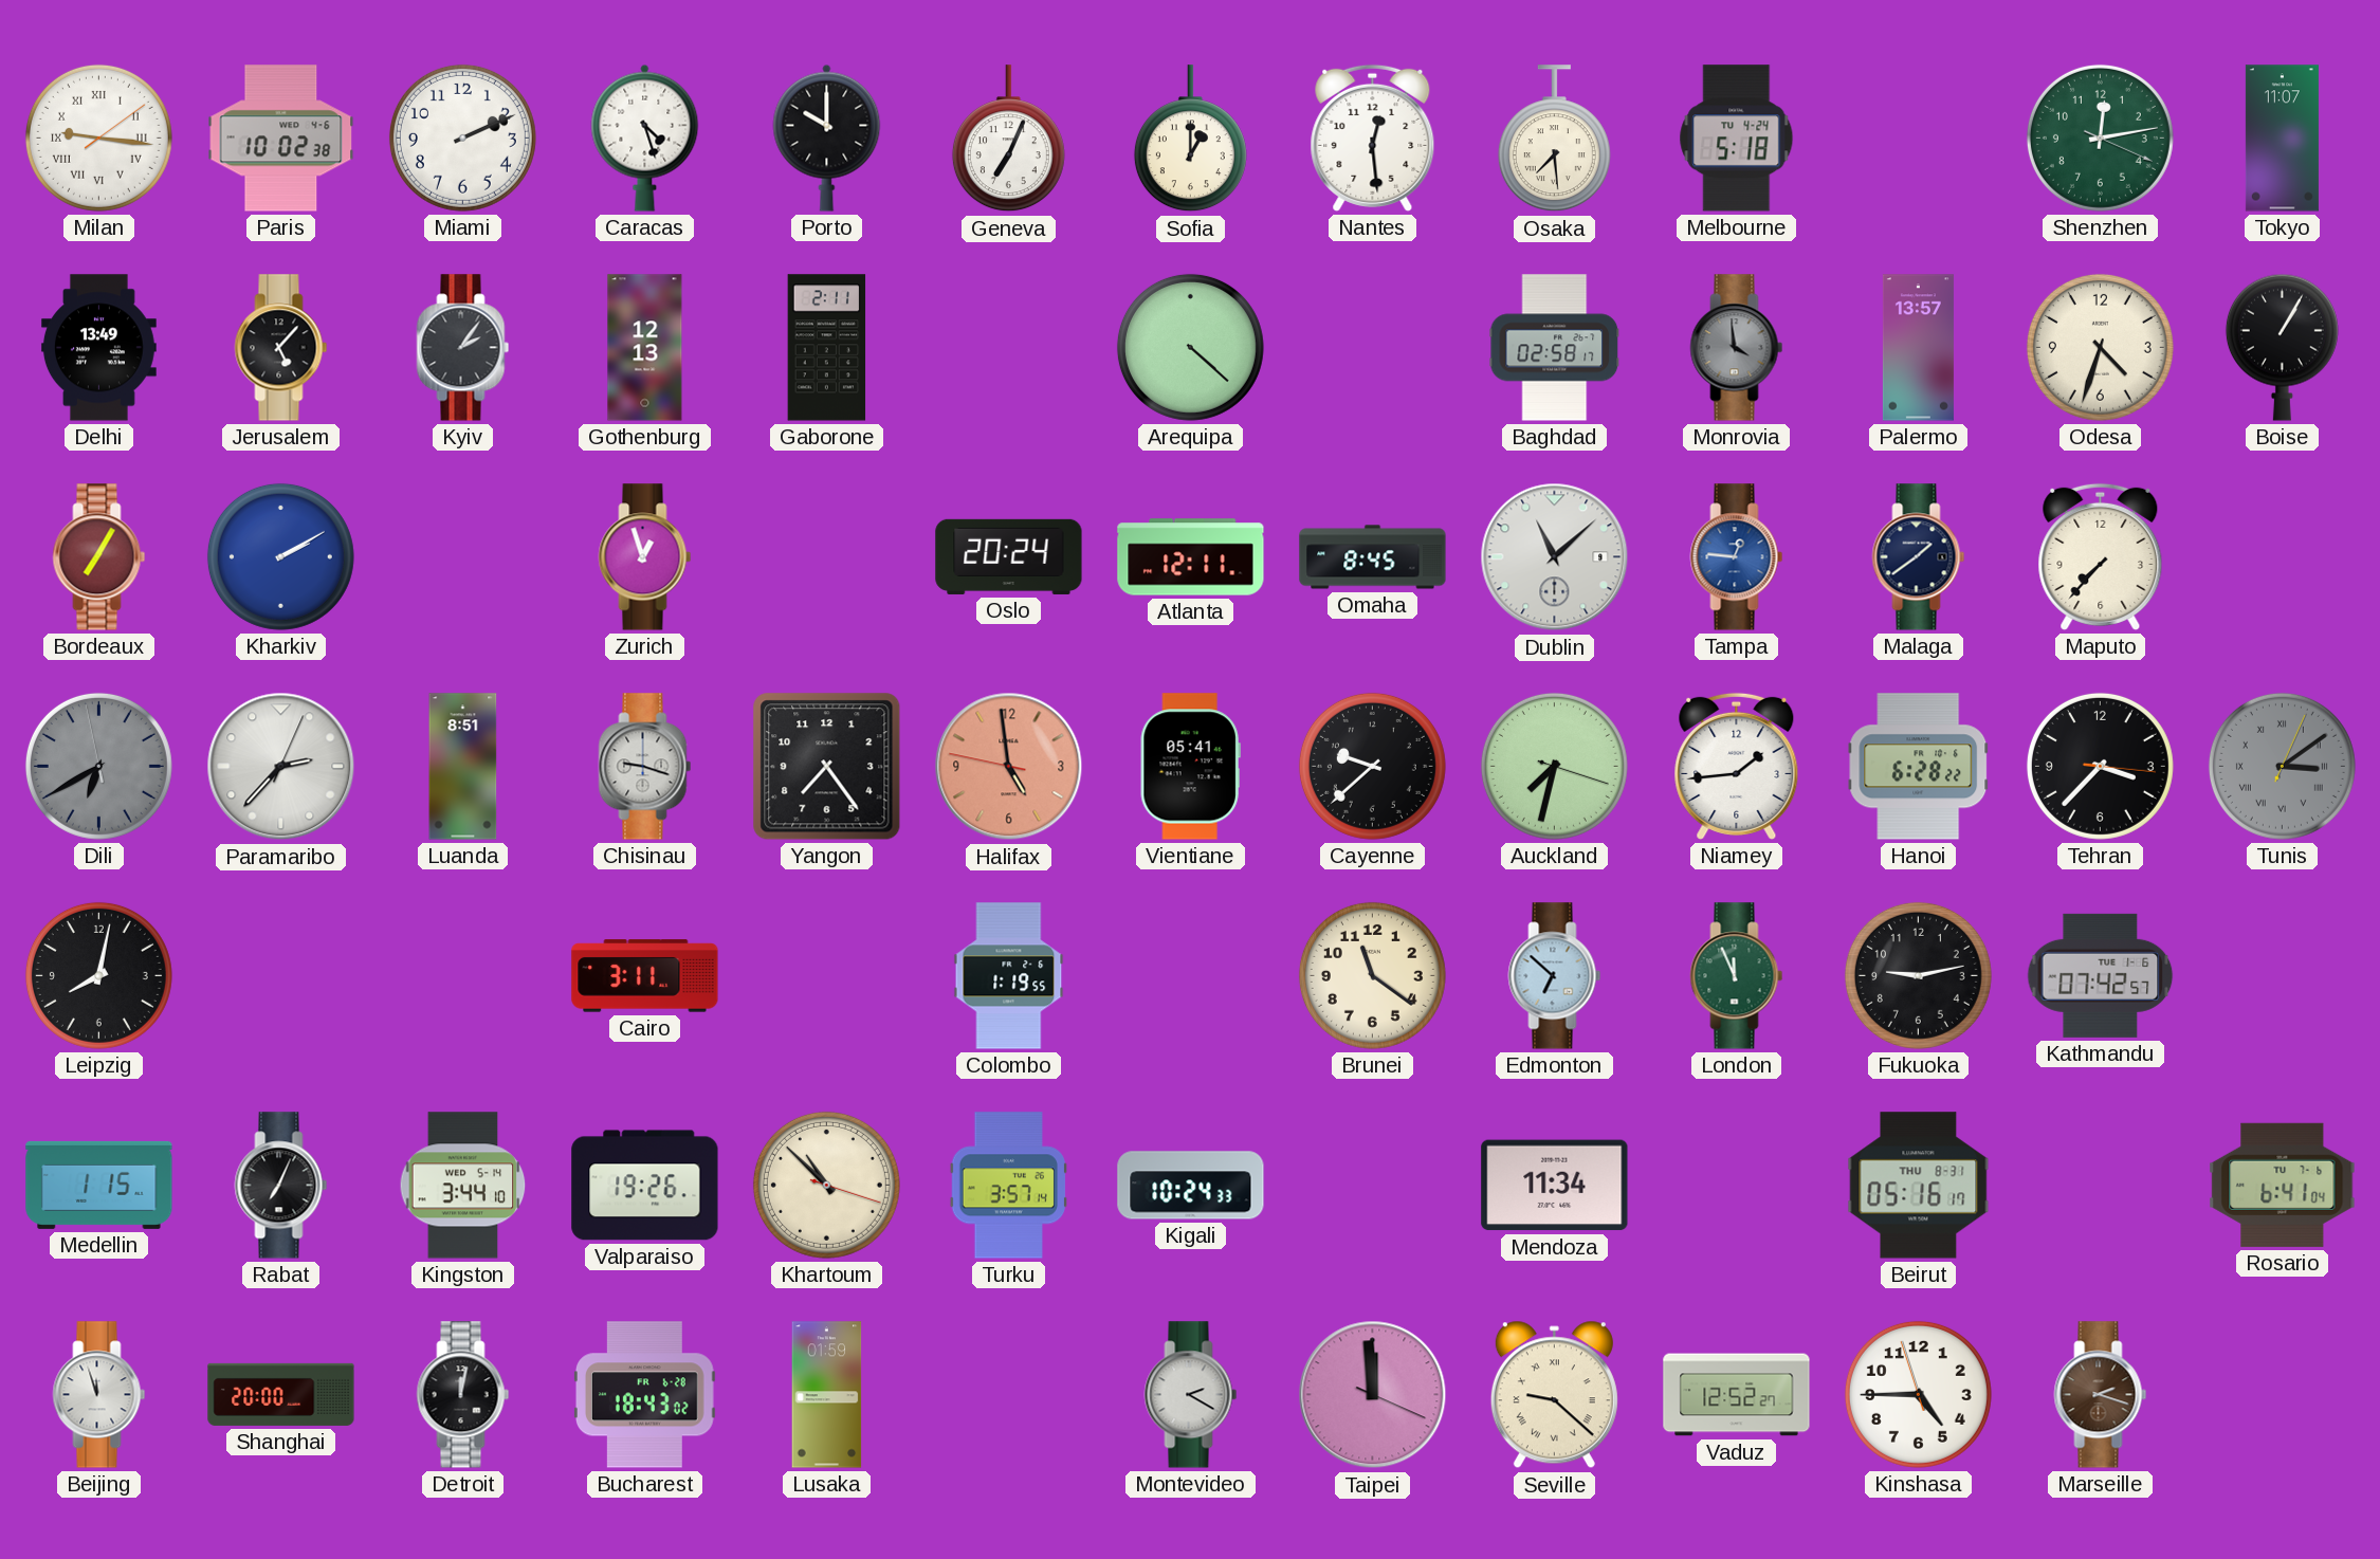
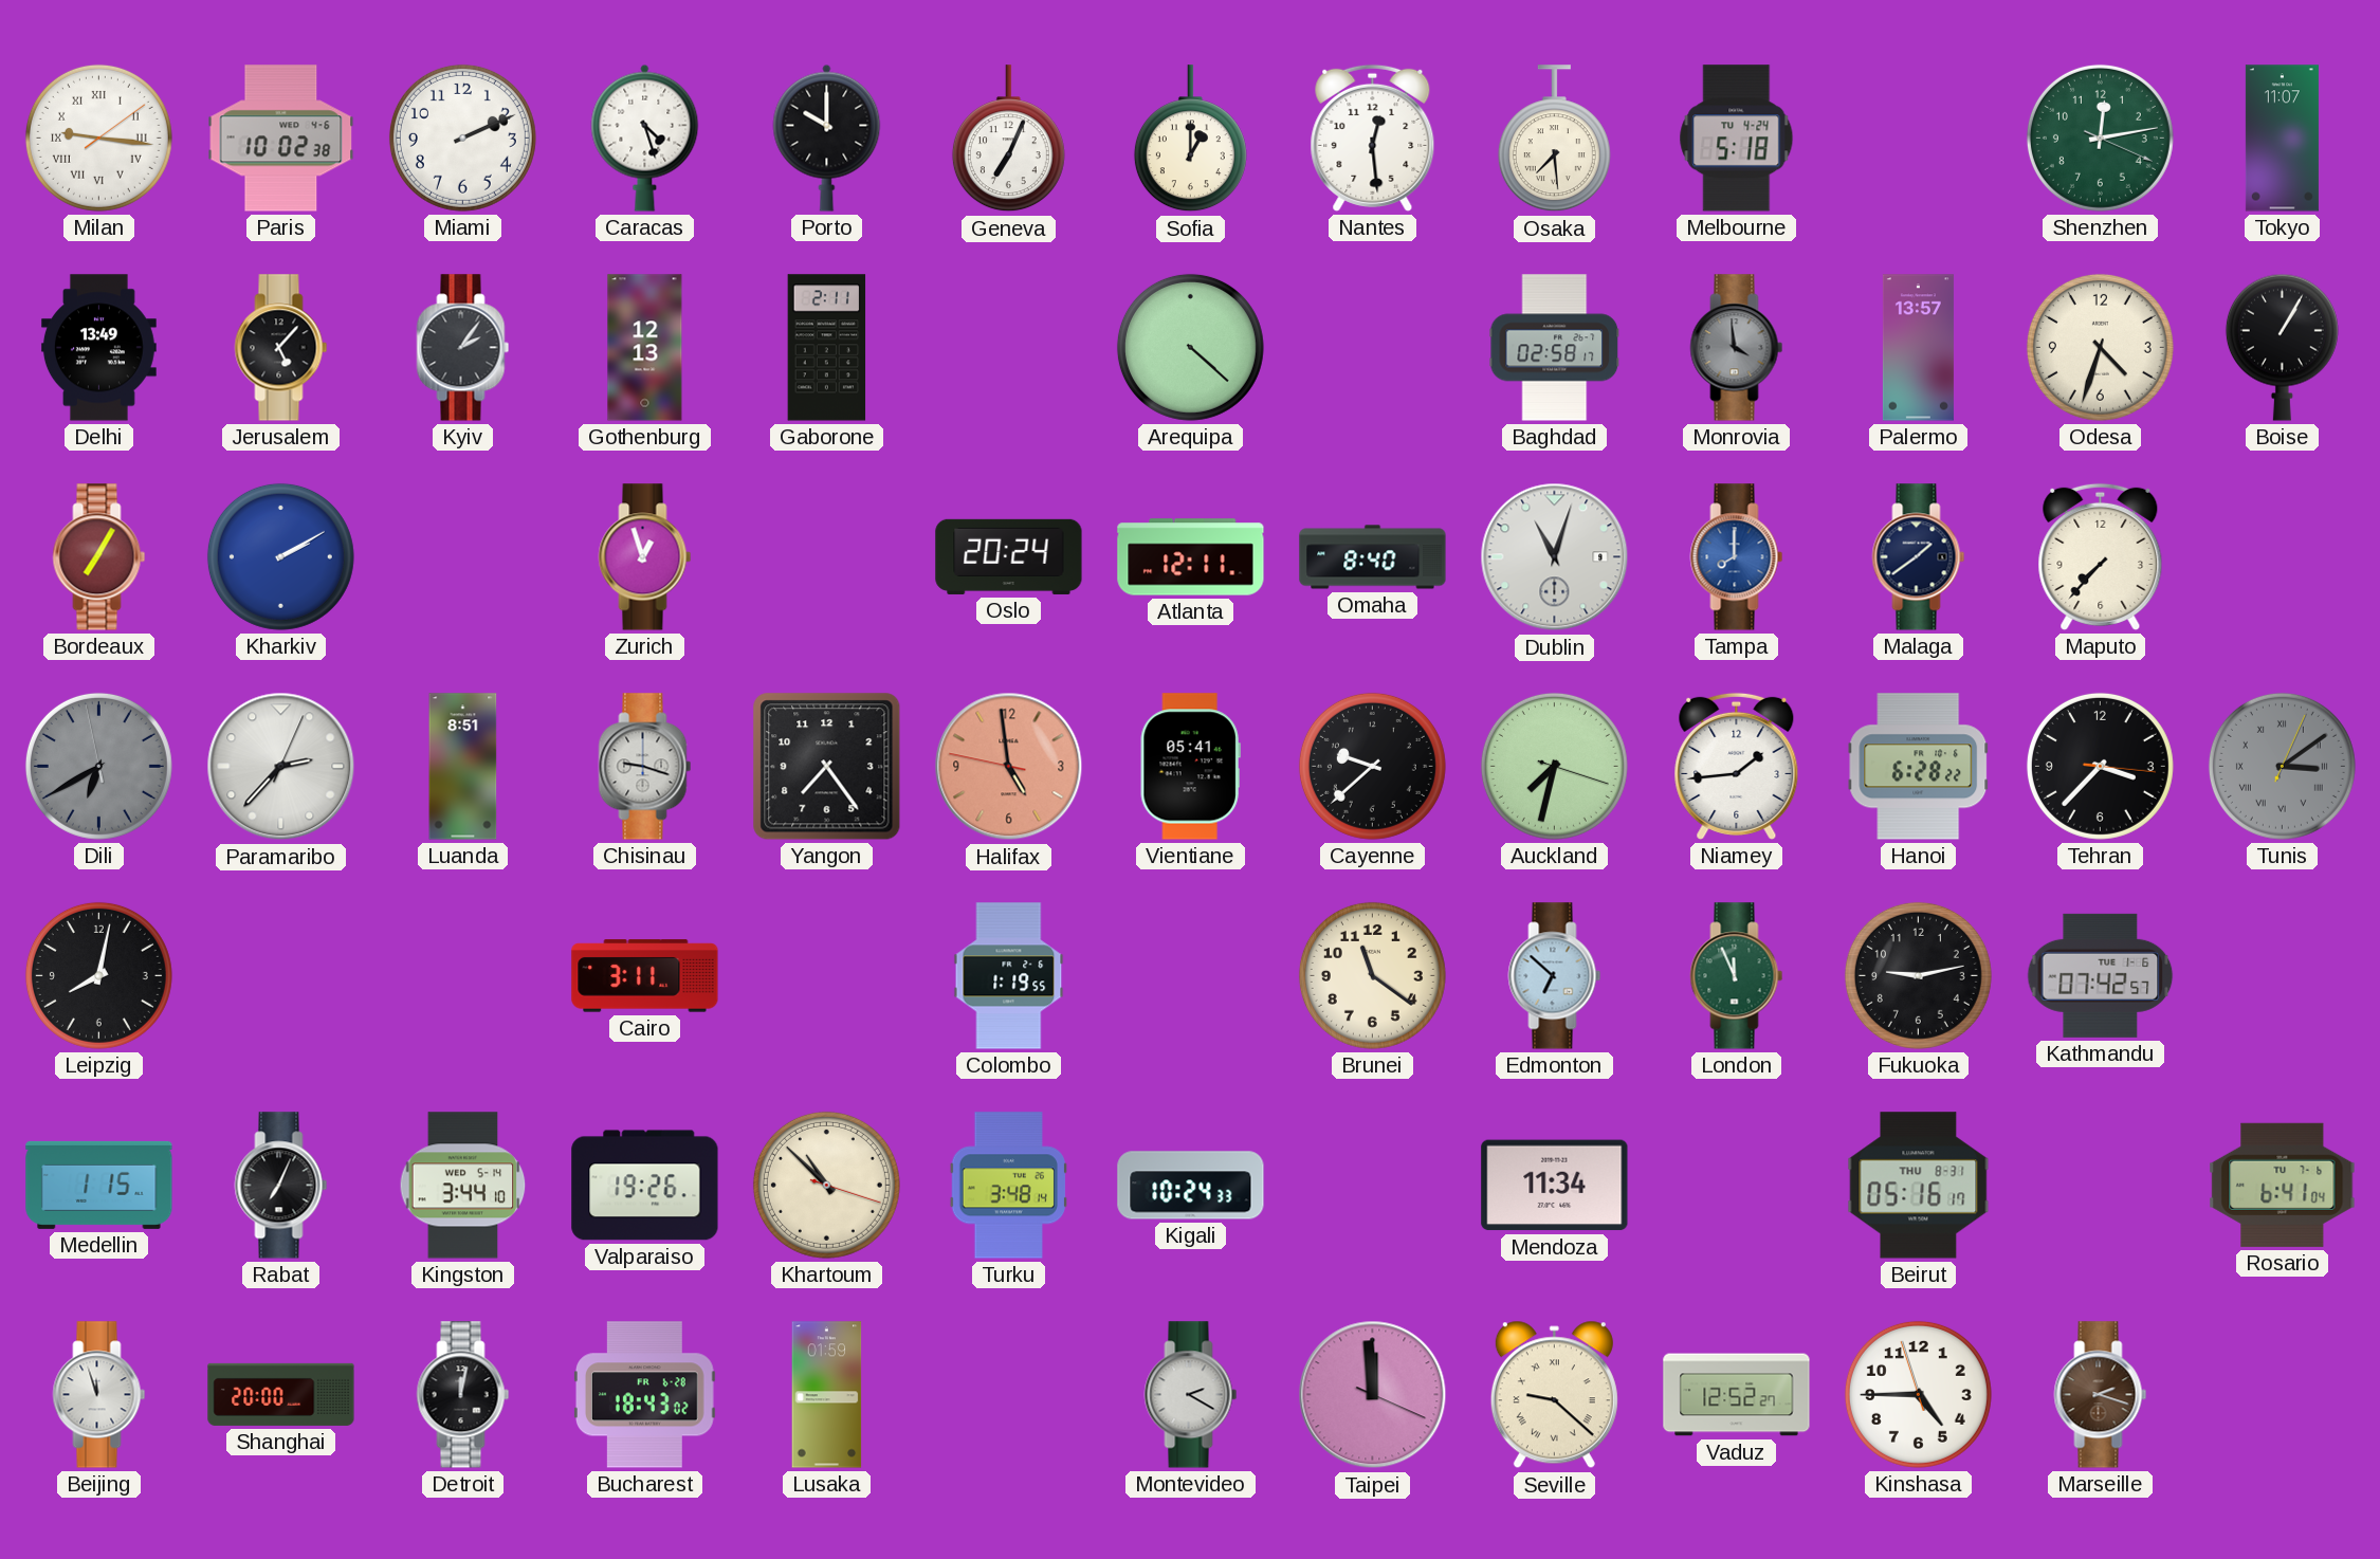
Omaha: 8:45 -> 8:40
Dublin: 11:08 -> 11:03
Tampa: 12:46 -> 8:00
Turku: 3:57 -> 3:48
